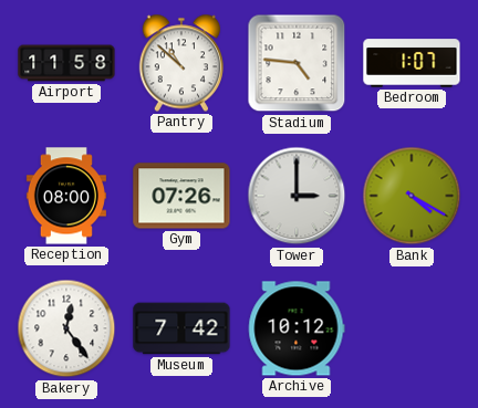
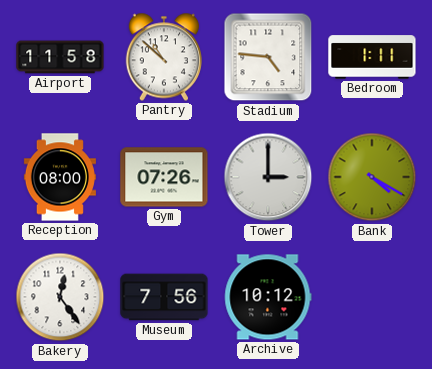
Bedroom: 1:07 -> 1:11
Museum: 7:42 -> 7:56
